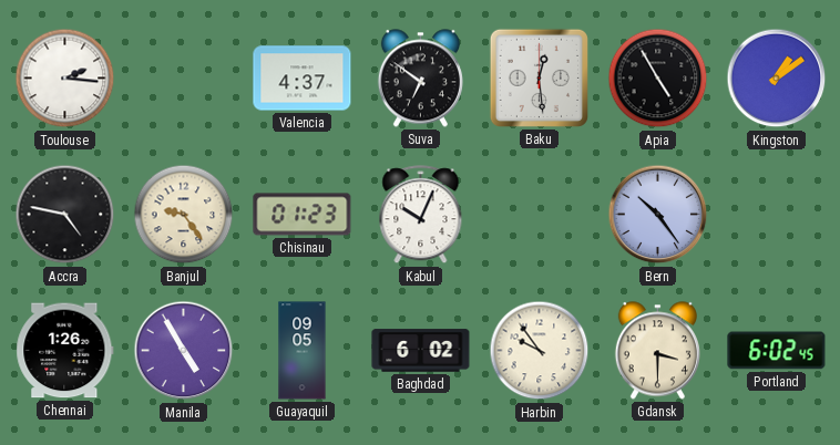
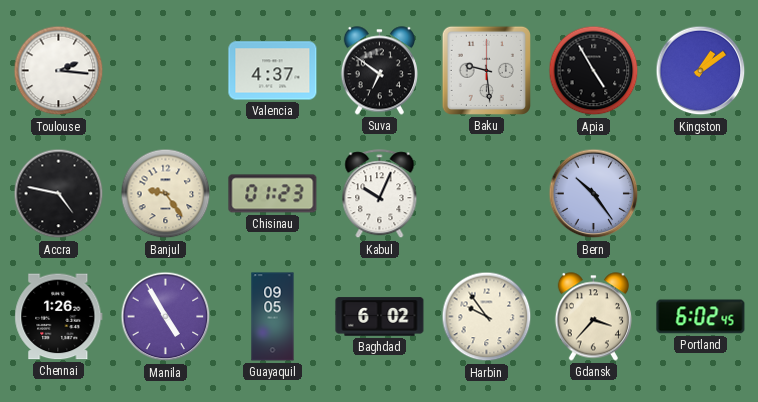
Baku: 12:29 -> 9:29
Gdansk: 3:30 -> 3:37
